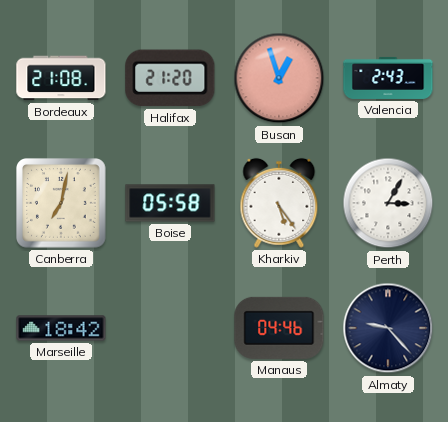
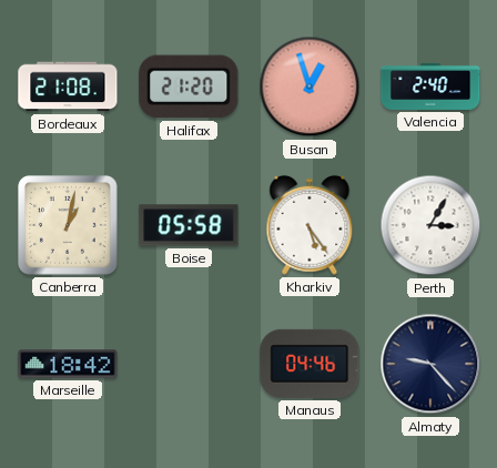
Valencia: 2:43 -> 2:40
Canberra: 7:02 -> 1:02
